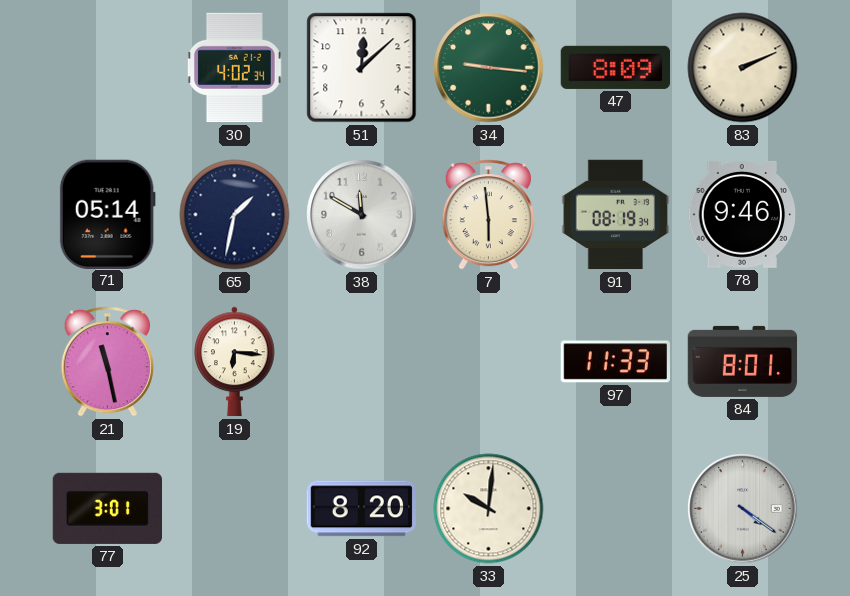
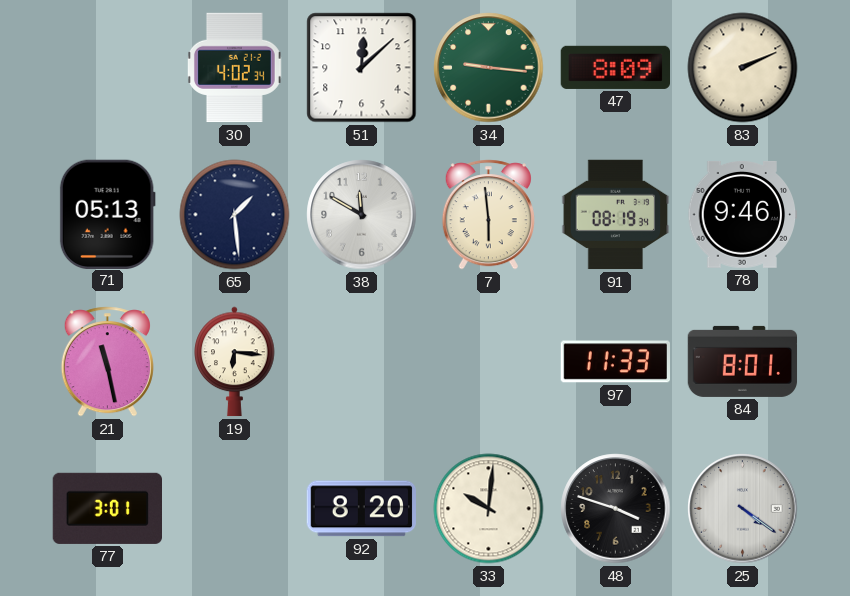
71: 05:14 -> 05:13
65: 1:32 -> 1:29
48: none -> 3:48
